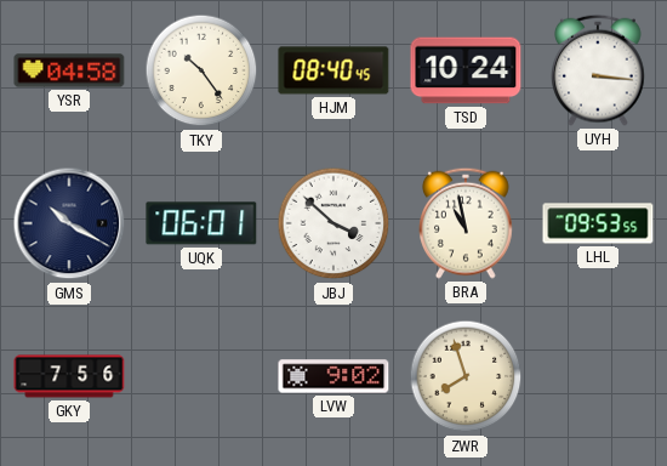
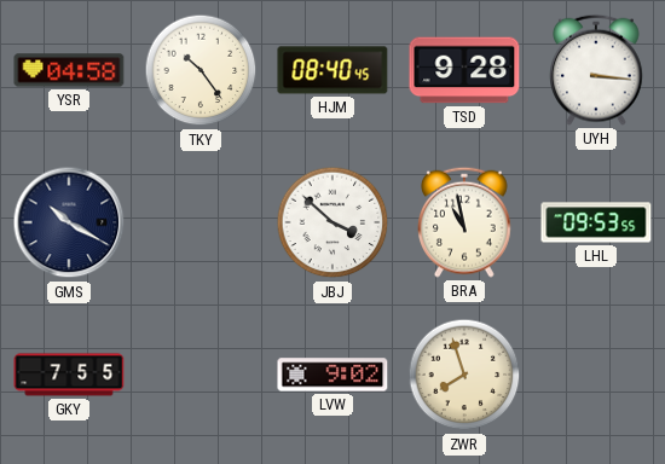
TSD: 10:24 -> 9:28
UQK: 06:01 -> none
GKY: 7:56 -> 7:55
